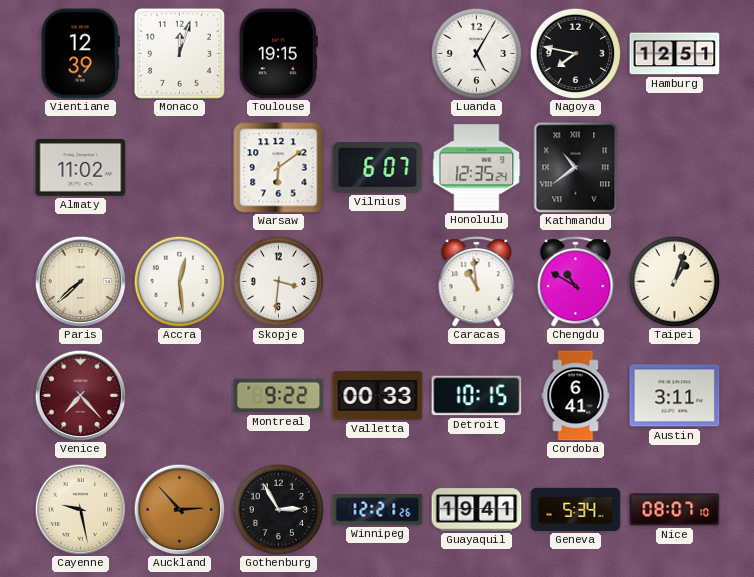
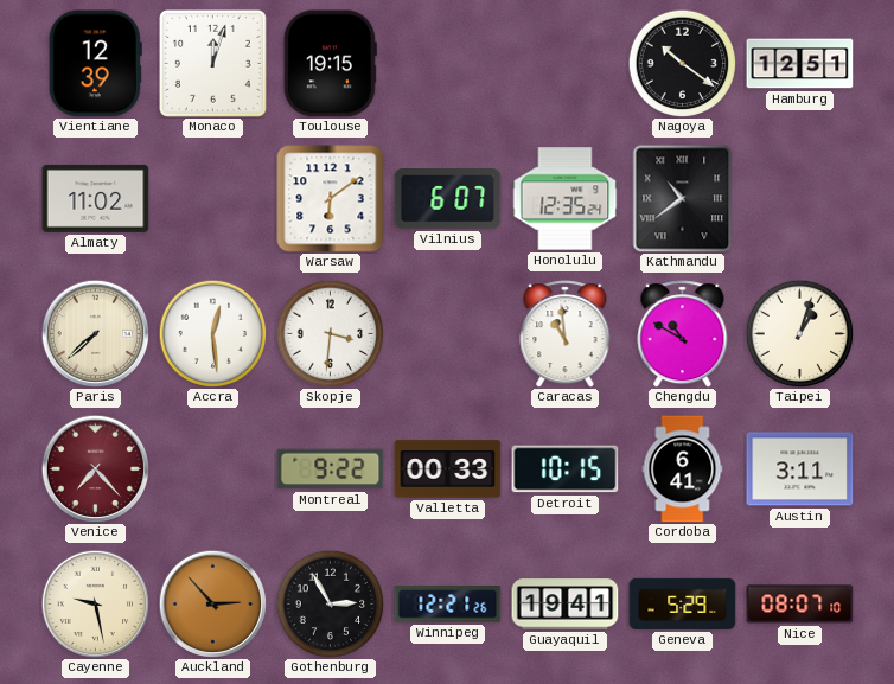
Luanda: 5:05 -> none
Nagoya: 7:47 -> 10:21
Geneva: 5:34 -> 5:29
